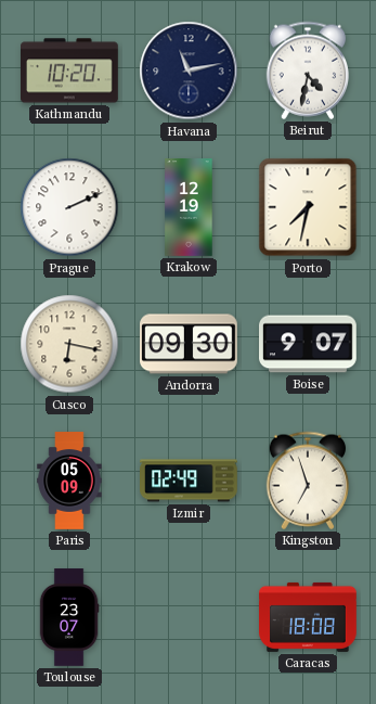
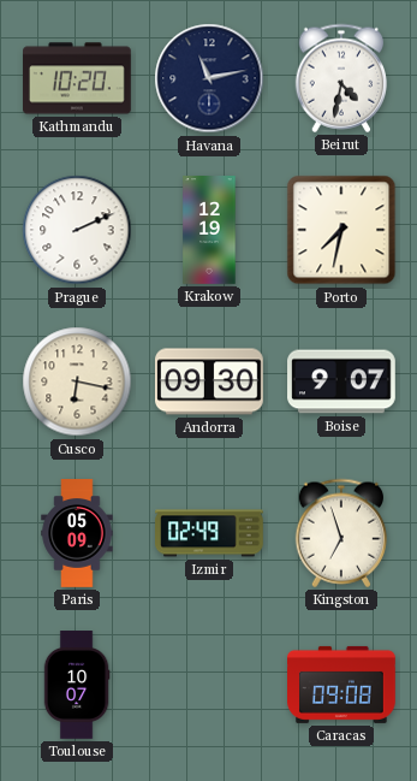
Toulouse: 23:07 -> 10:07
Caracas: 18:08 -> 09:08
